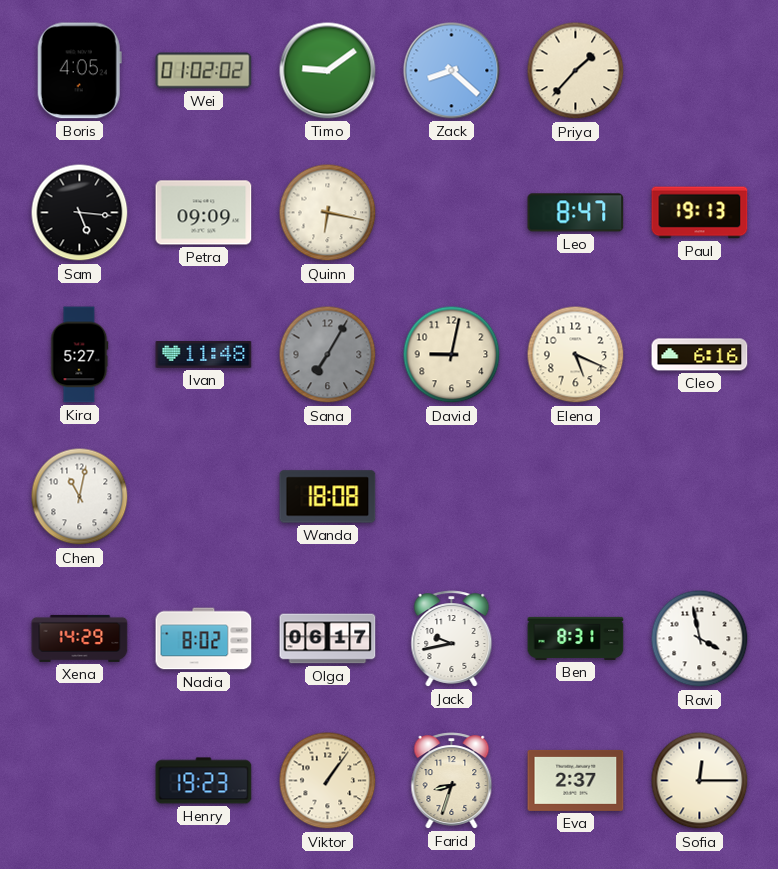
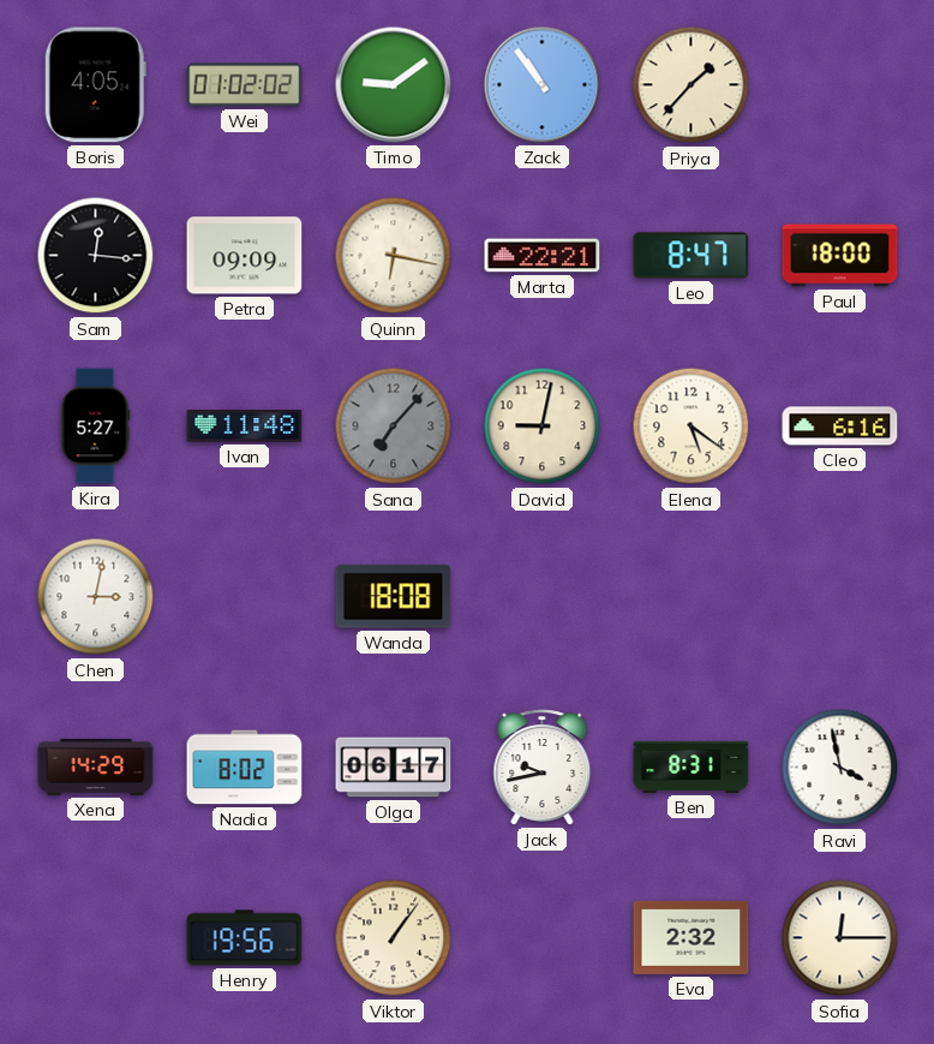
Zack: 8:22 -> 10:54
Sam: 5:16 -> 12:16
Marta: none -> 22:21
Paul: 19:13 -> 18:00
Sana: 7:05 -> 7:07
Elena: 5:19 -> 5:21
Chen: 11:02 -> 3:02
Henry: 19:23 -> 19:56
Farid: 8:33 -> none
Eva: 2:37 -> 2:32
